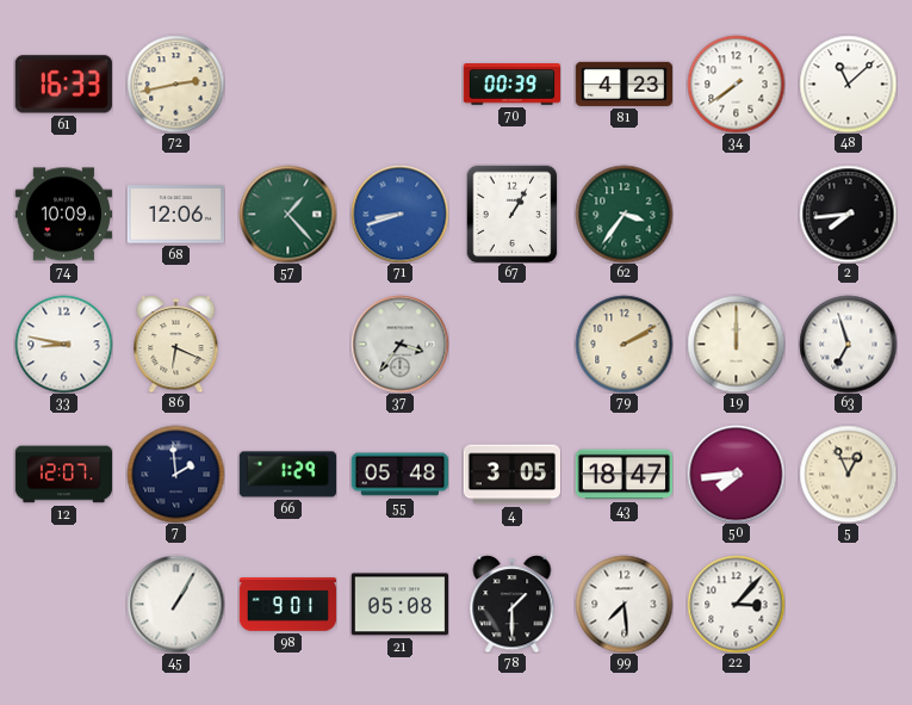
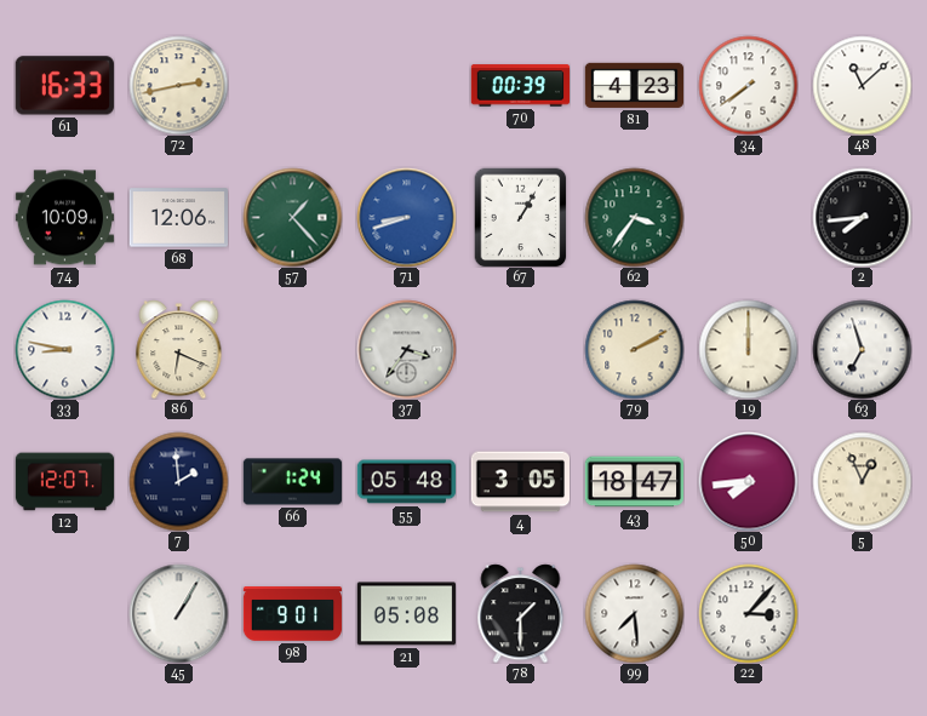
66: 1:29 -> 1:24
